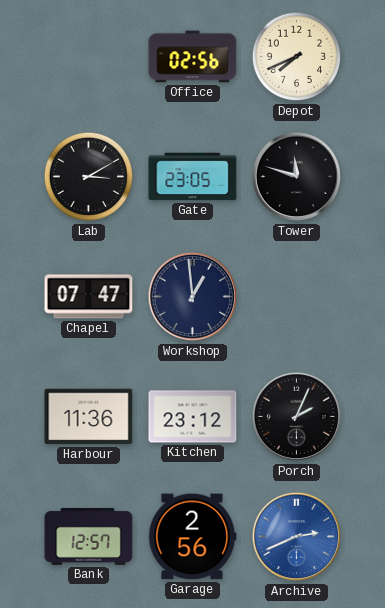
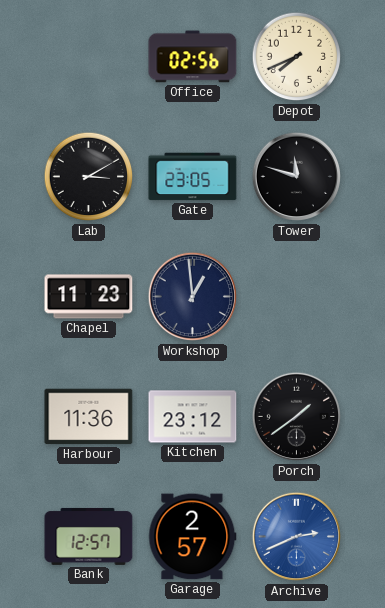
Chapel: 07:47 -> 11:23
Porch: 2:04 -> 1:39
Garage: 2:56 -> 2:57
